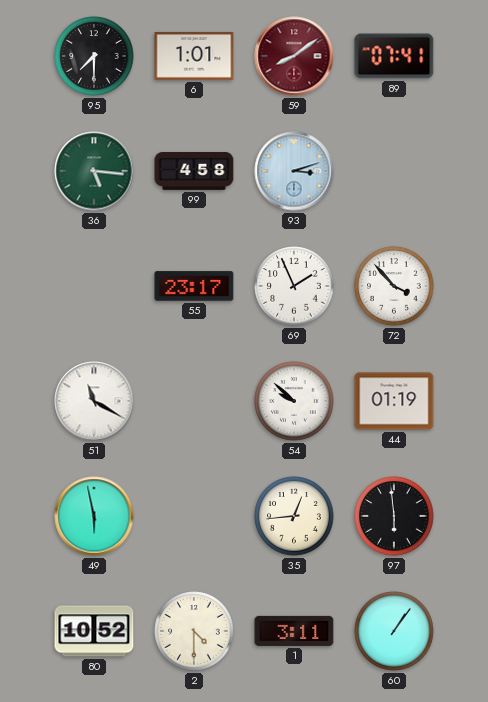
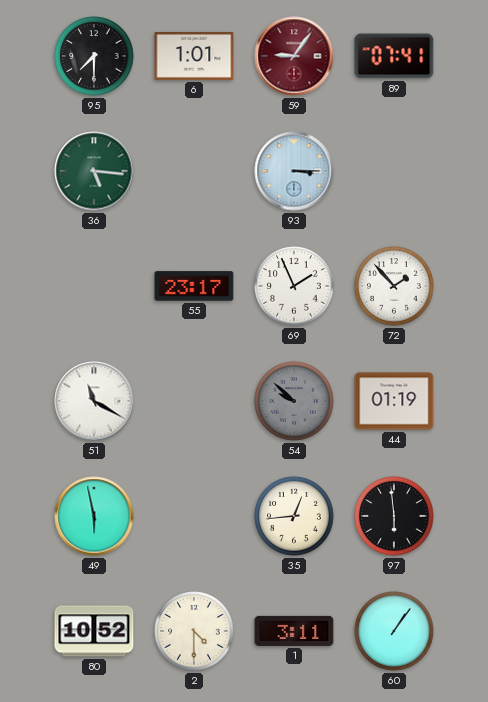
59: 8:09 -> 9:06
99: 4:58 -> none
93: 3:12 -> 3:15
72: 3:53 -> 1:53
54 dial: white -> grey
